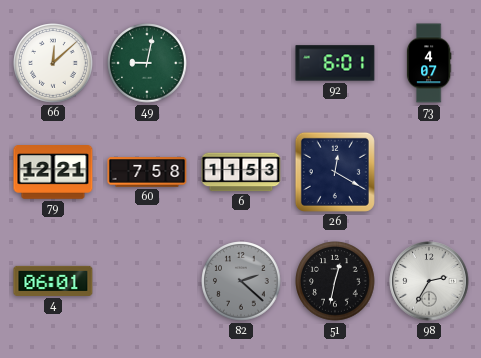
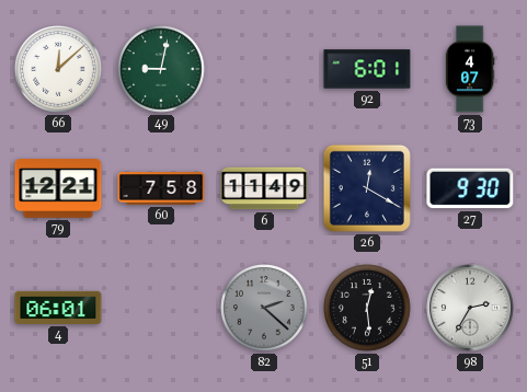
6: 11:53 -> 11:49
27: none -> 9:30
51: 12:32 -> 12:29
